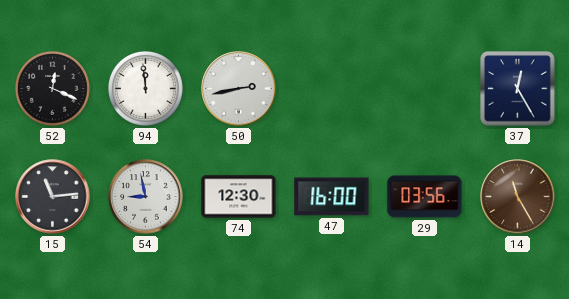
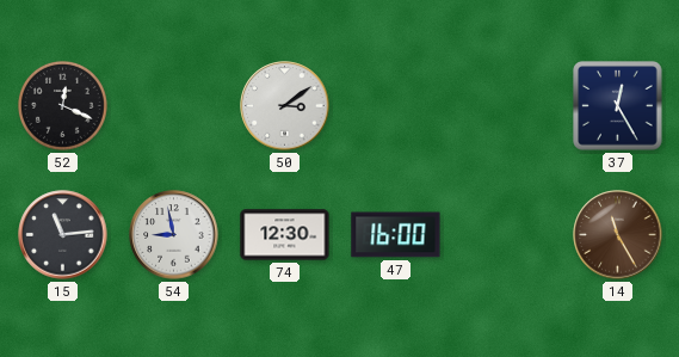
94: 11:59 -> none
50: 2:43 -> 3:09
29: 03:56 -> none
